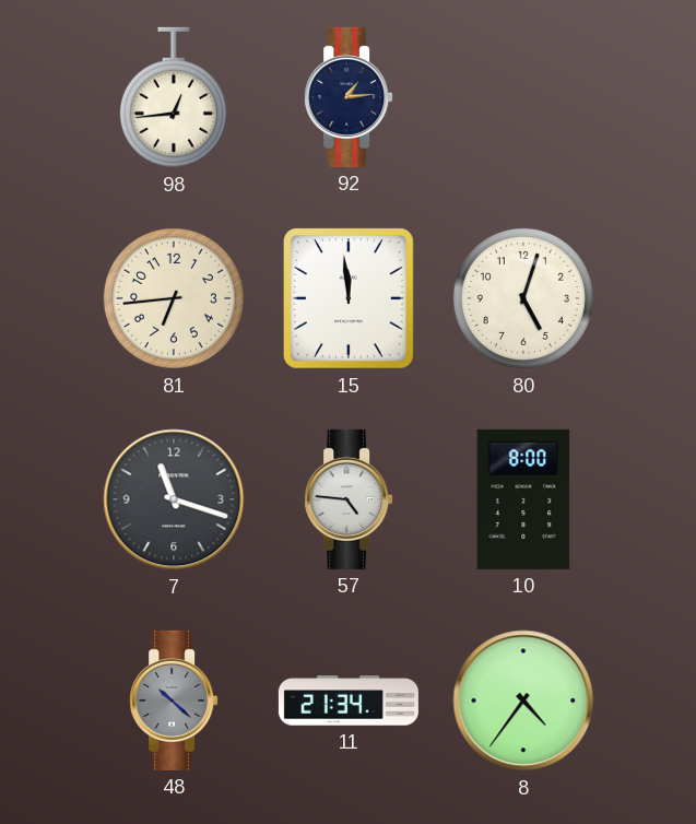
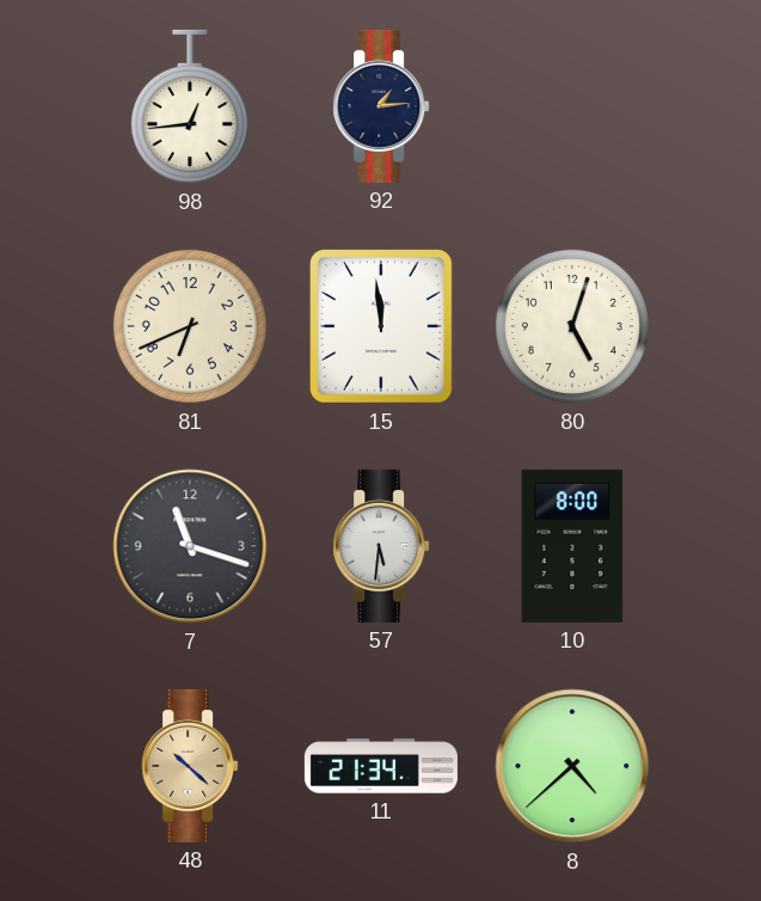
81: 6:44 -> 6:41
57: 4:46 -> 5:31
48 dial: grey -> champagne
8: 4:36 -> 4:38
